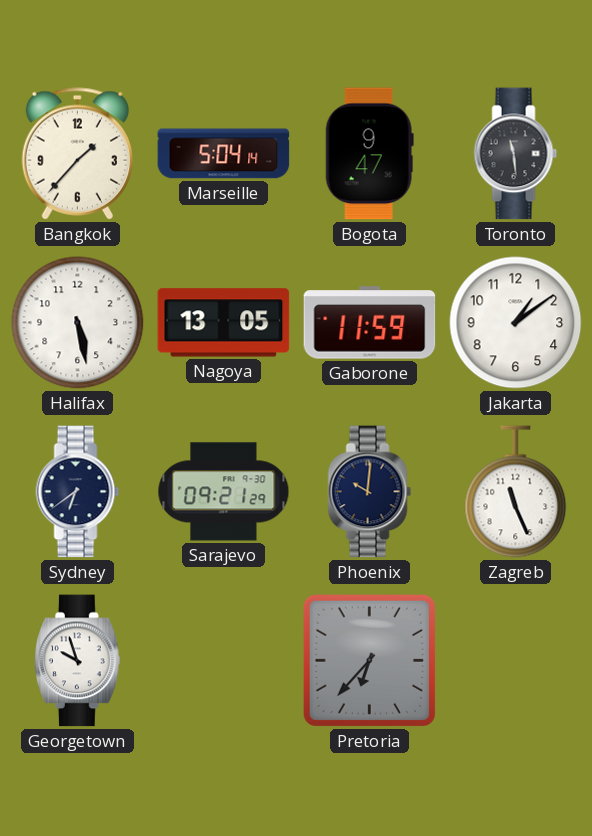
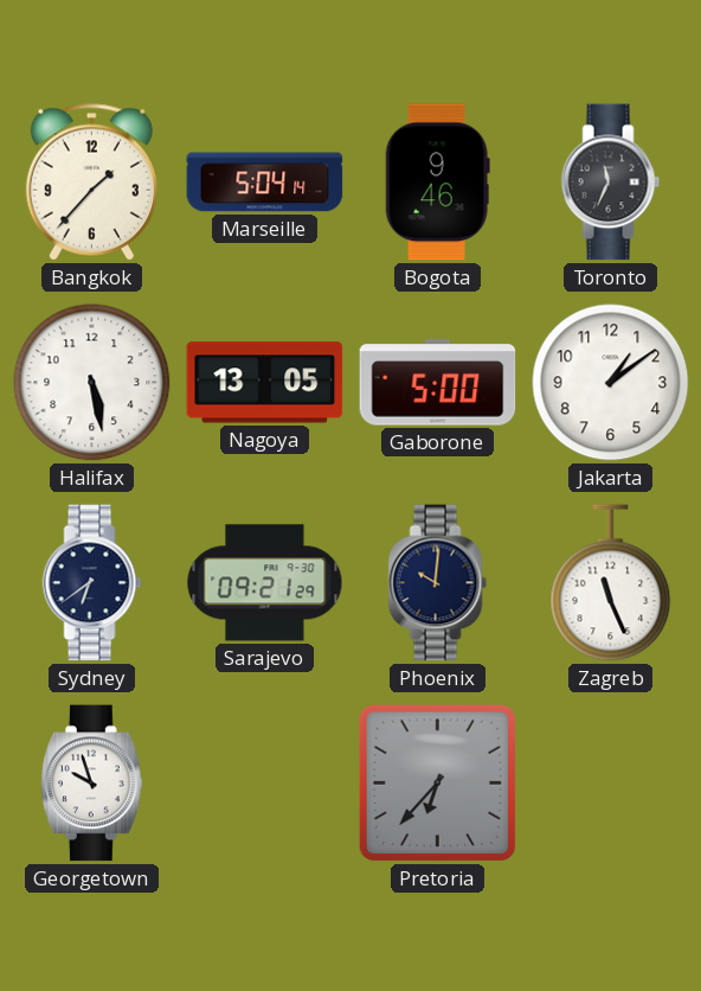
Bogota: 9:47 -> 9:46
Toronto: 11:29 -> 11:34
Gaborone: 11:59 -> 5:00
